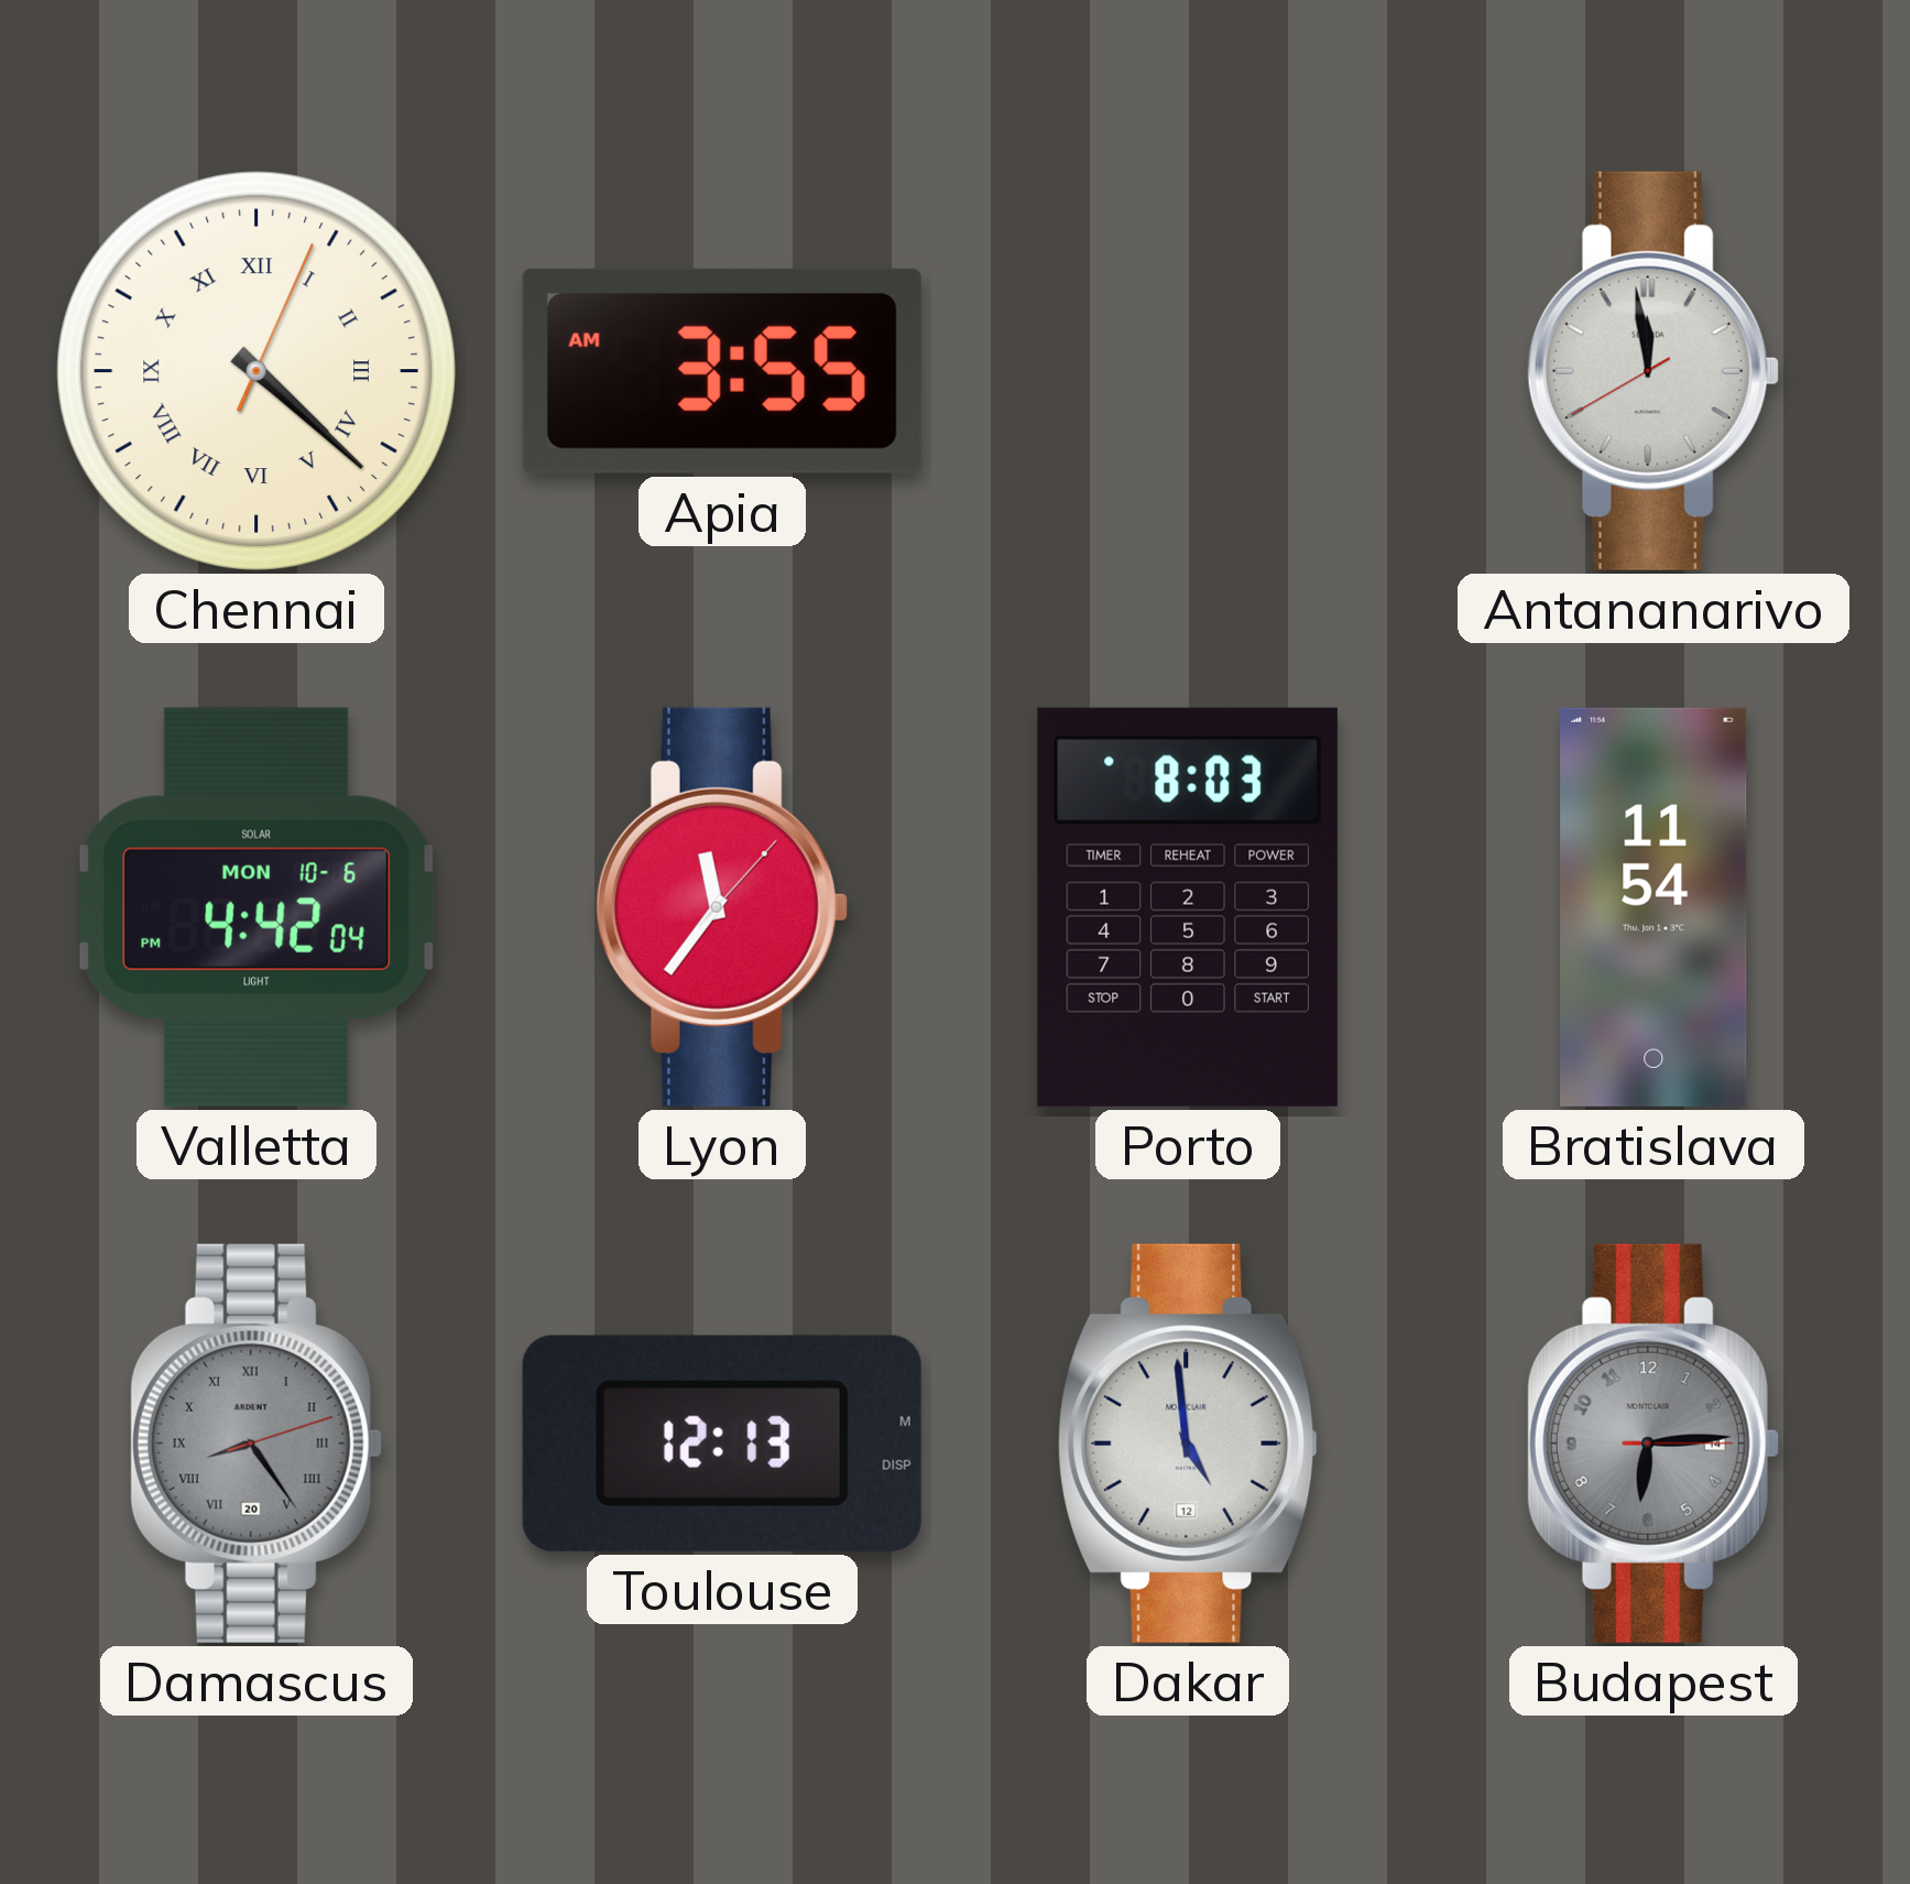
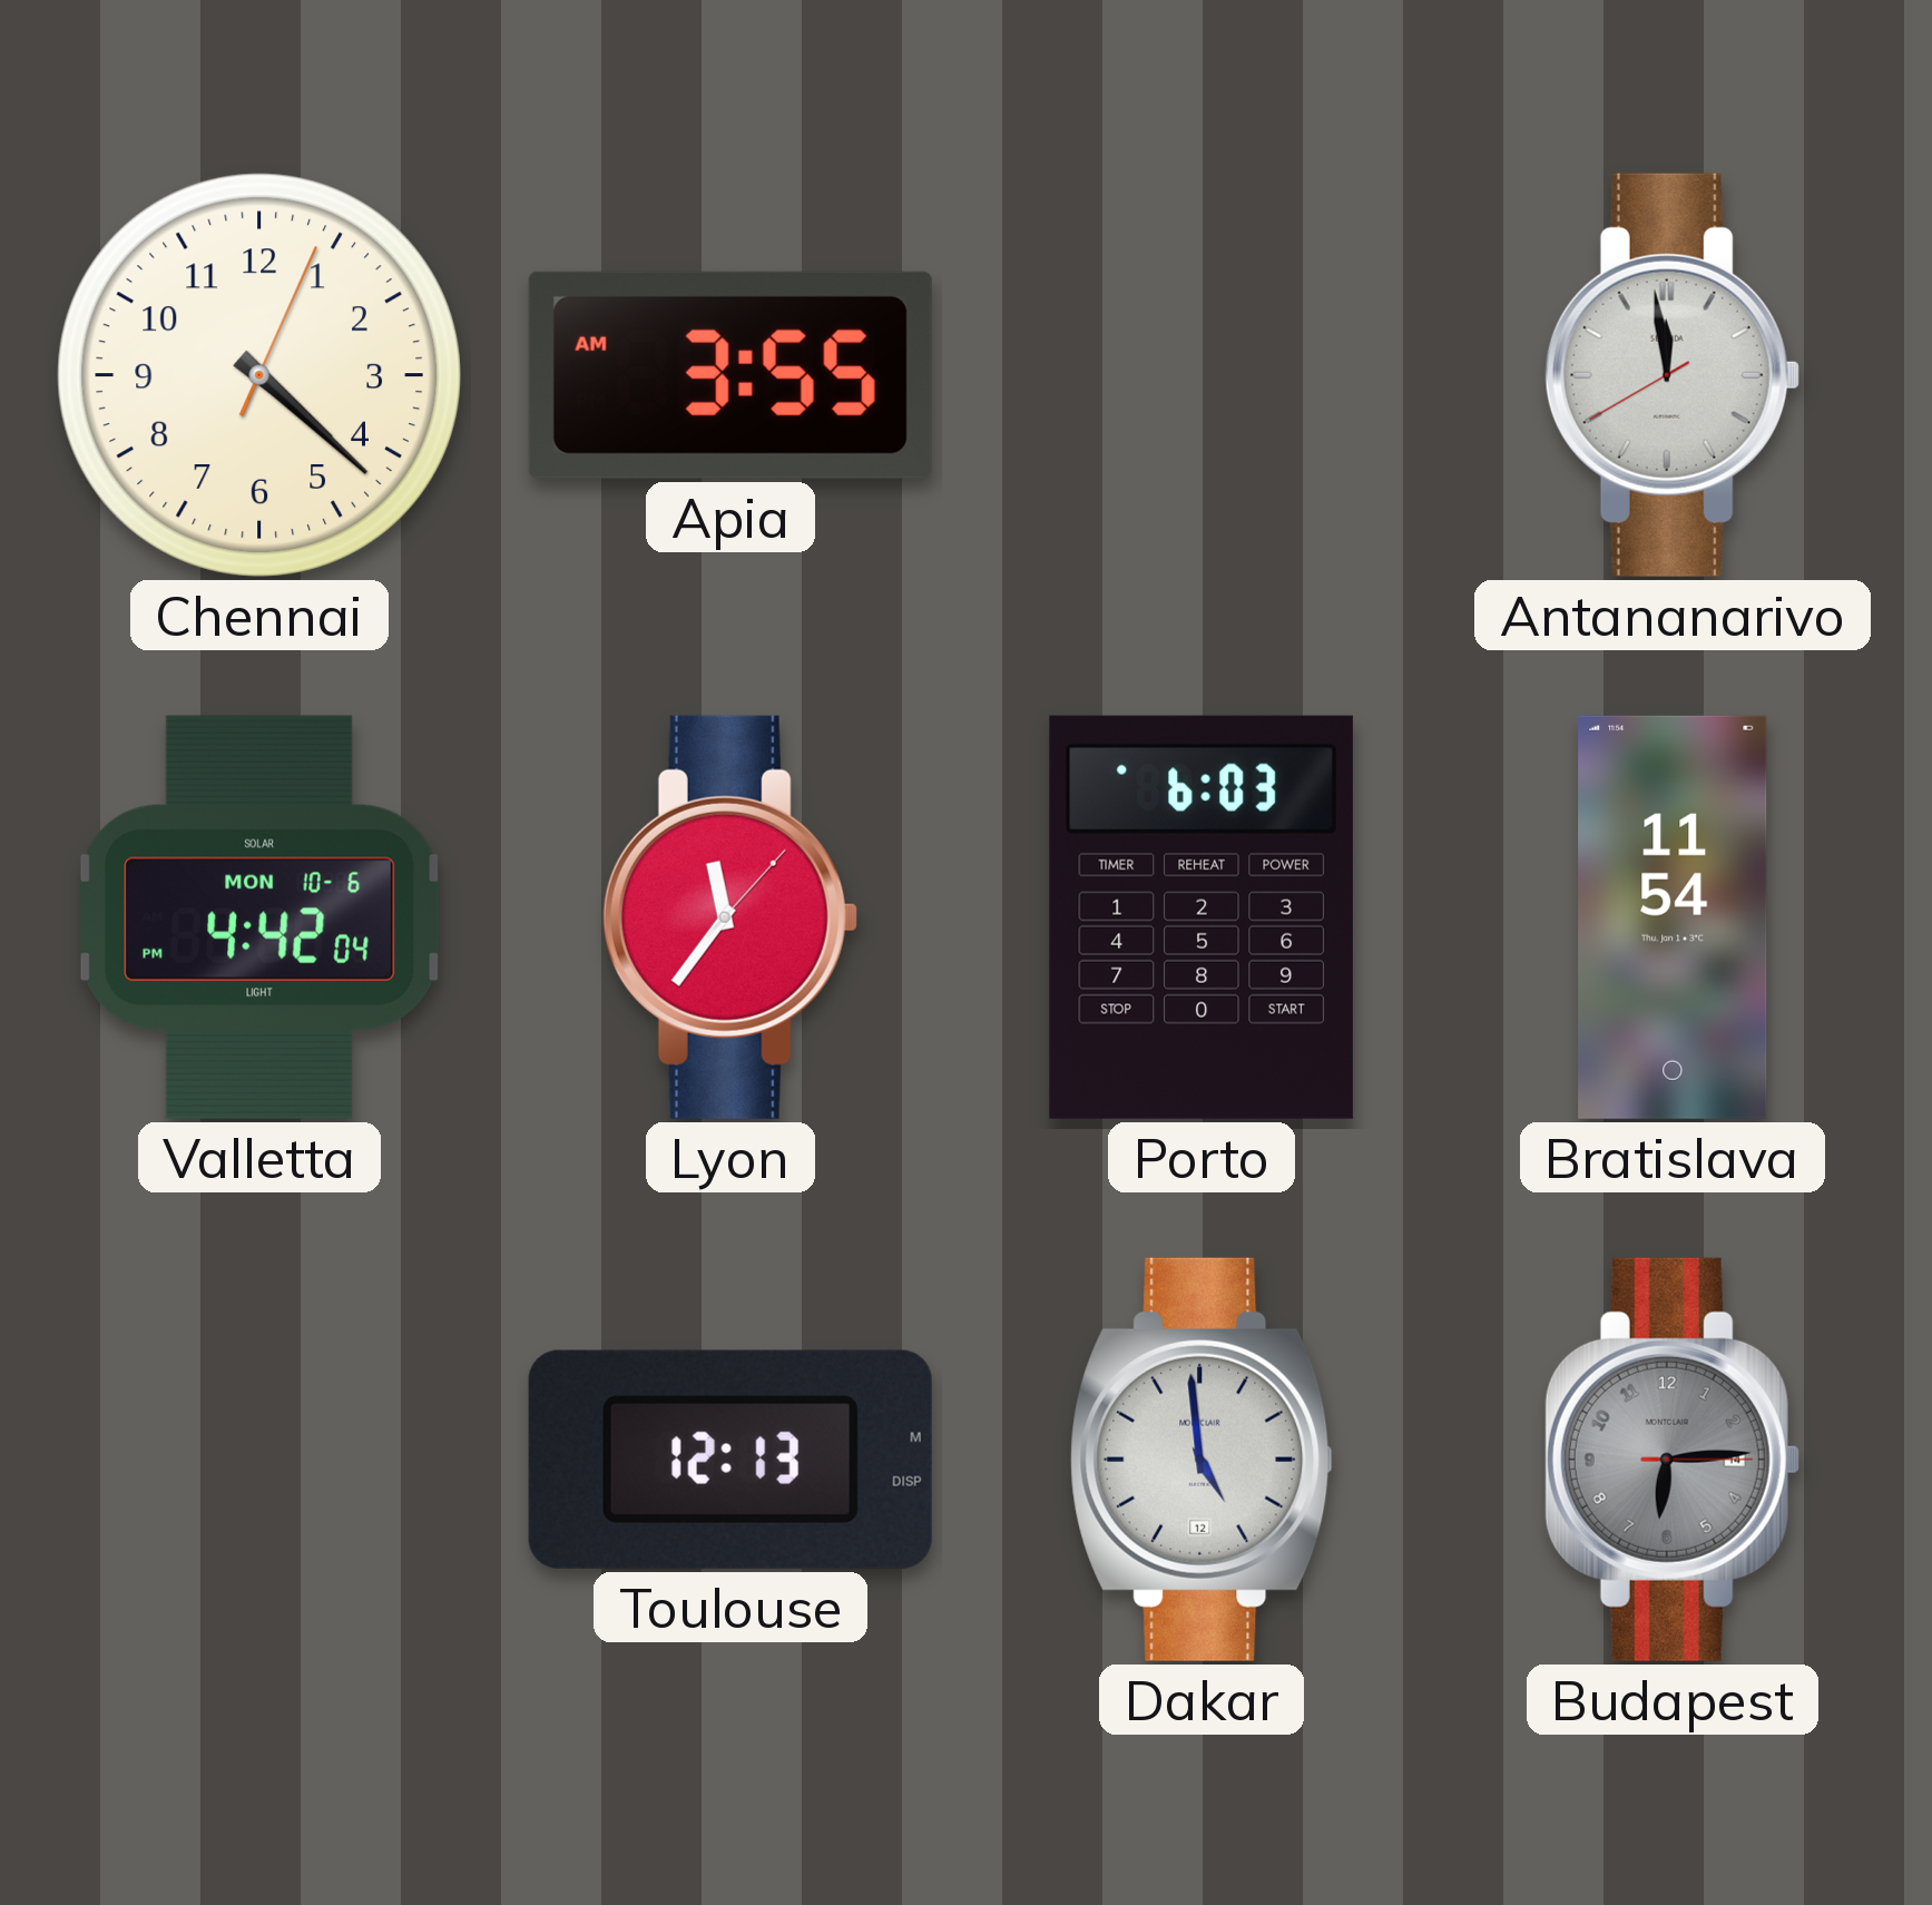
Chennai numerals: Roman -> Arabic
Porto: 8:03 -> 6:03
Damascus: 8:24 -> none
